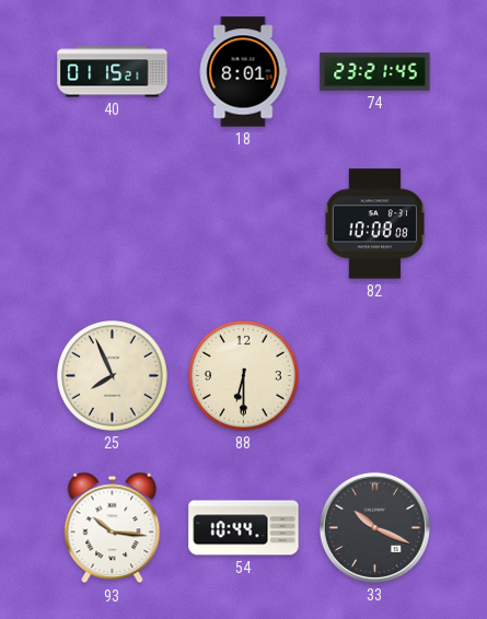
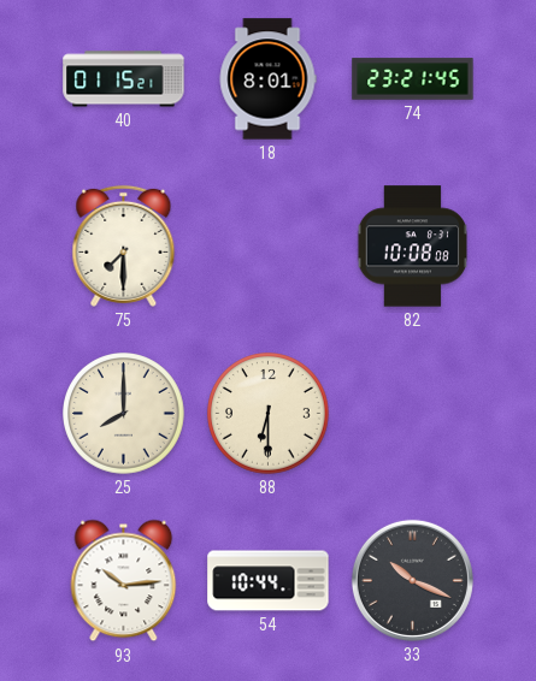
75: none -> 7:30
25: 7:56 -> 8:00
93: 10:16 -> 10:14
